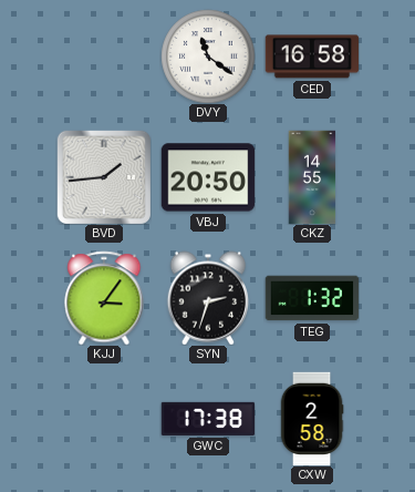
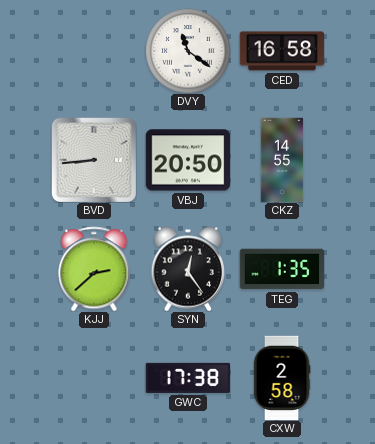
BVD: 1:44 -> 8:44
KJJ: 3:06 -> 2:38
SYN: 2:33 -> 12:24
TEG: 1:32 -> 1:35
